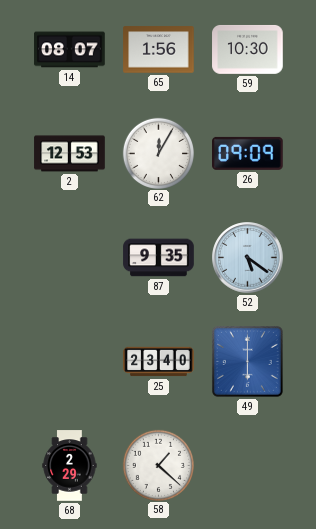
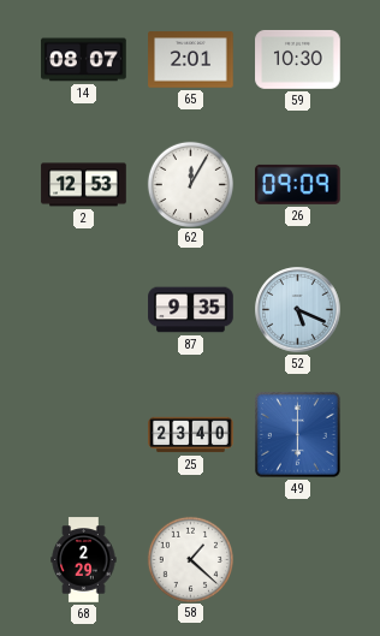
65: 1:56 -> 2:01
52: 5:21 -> 5:19
